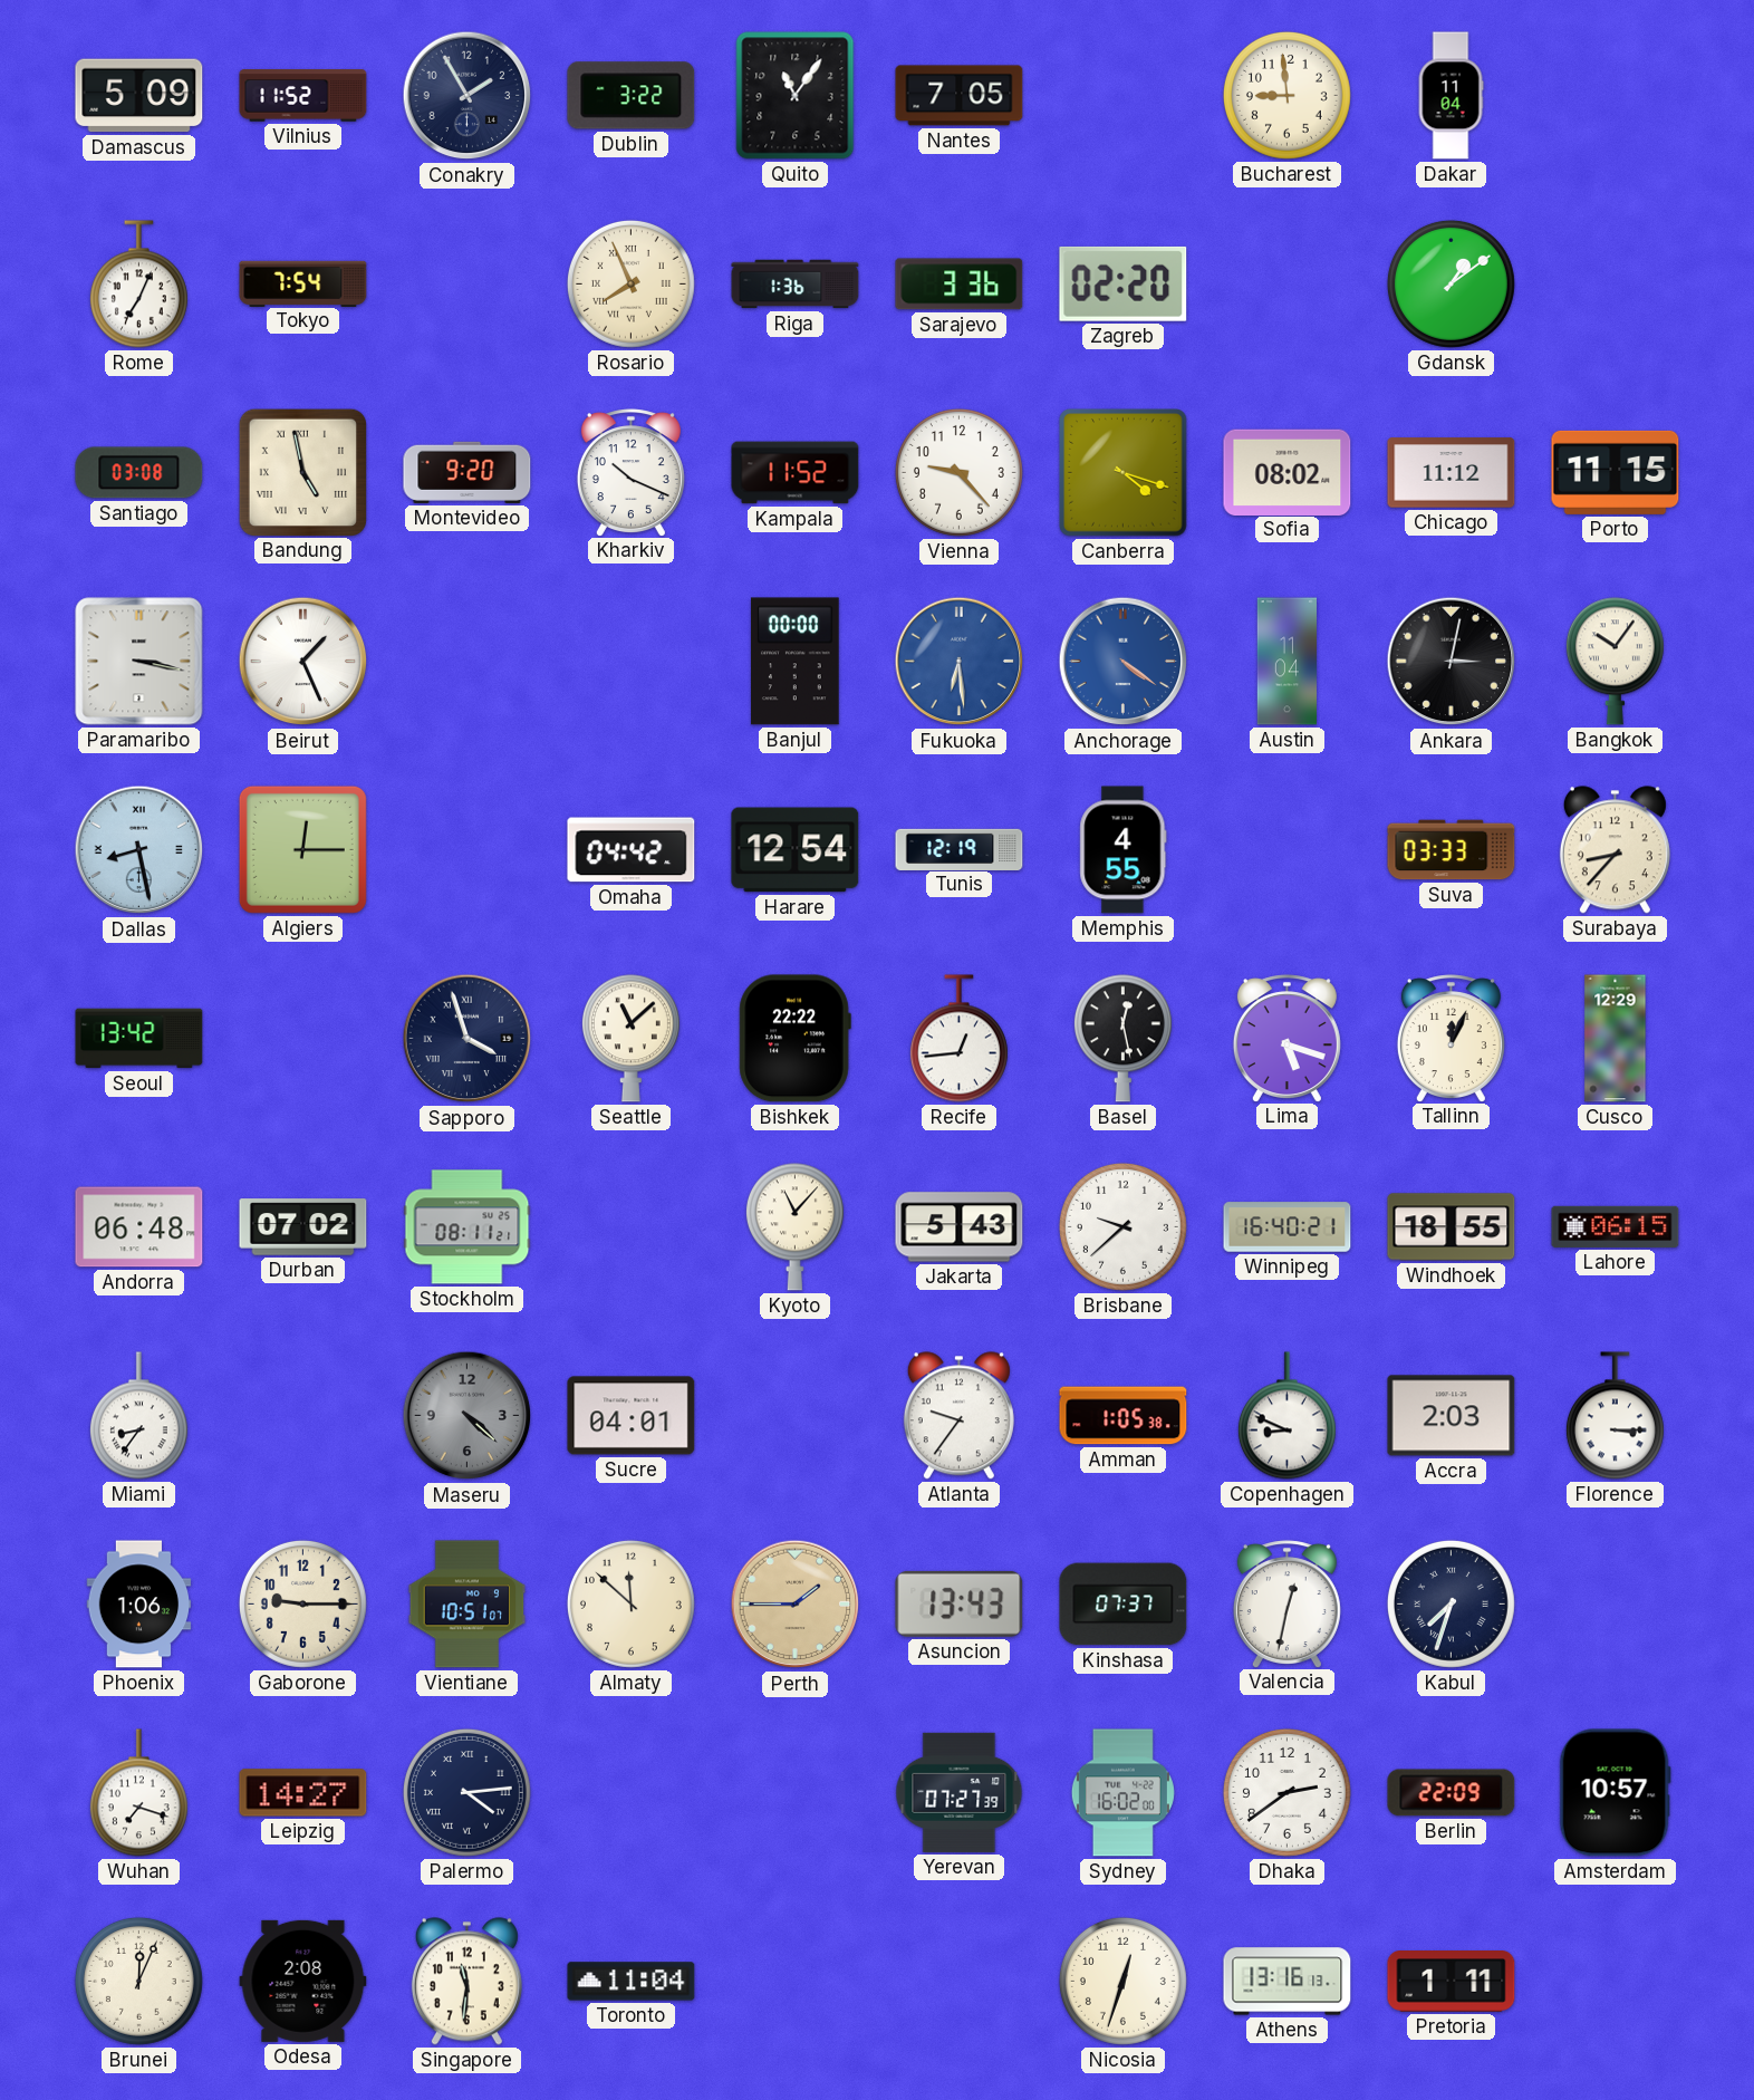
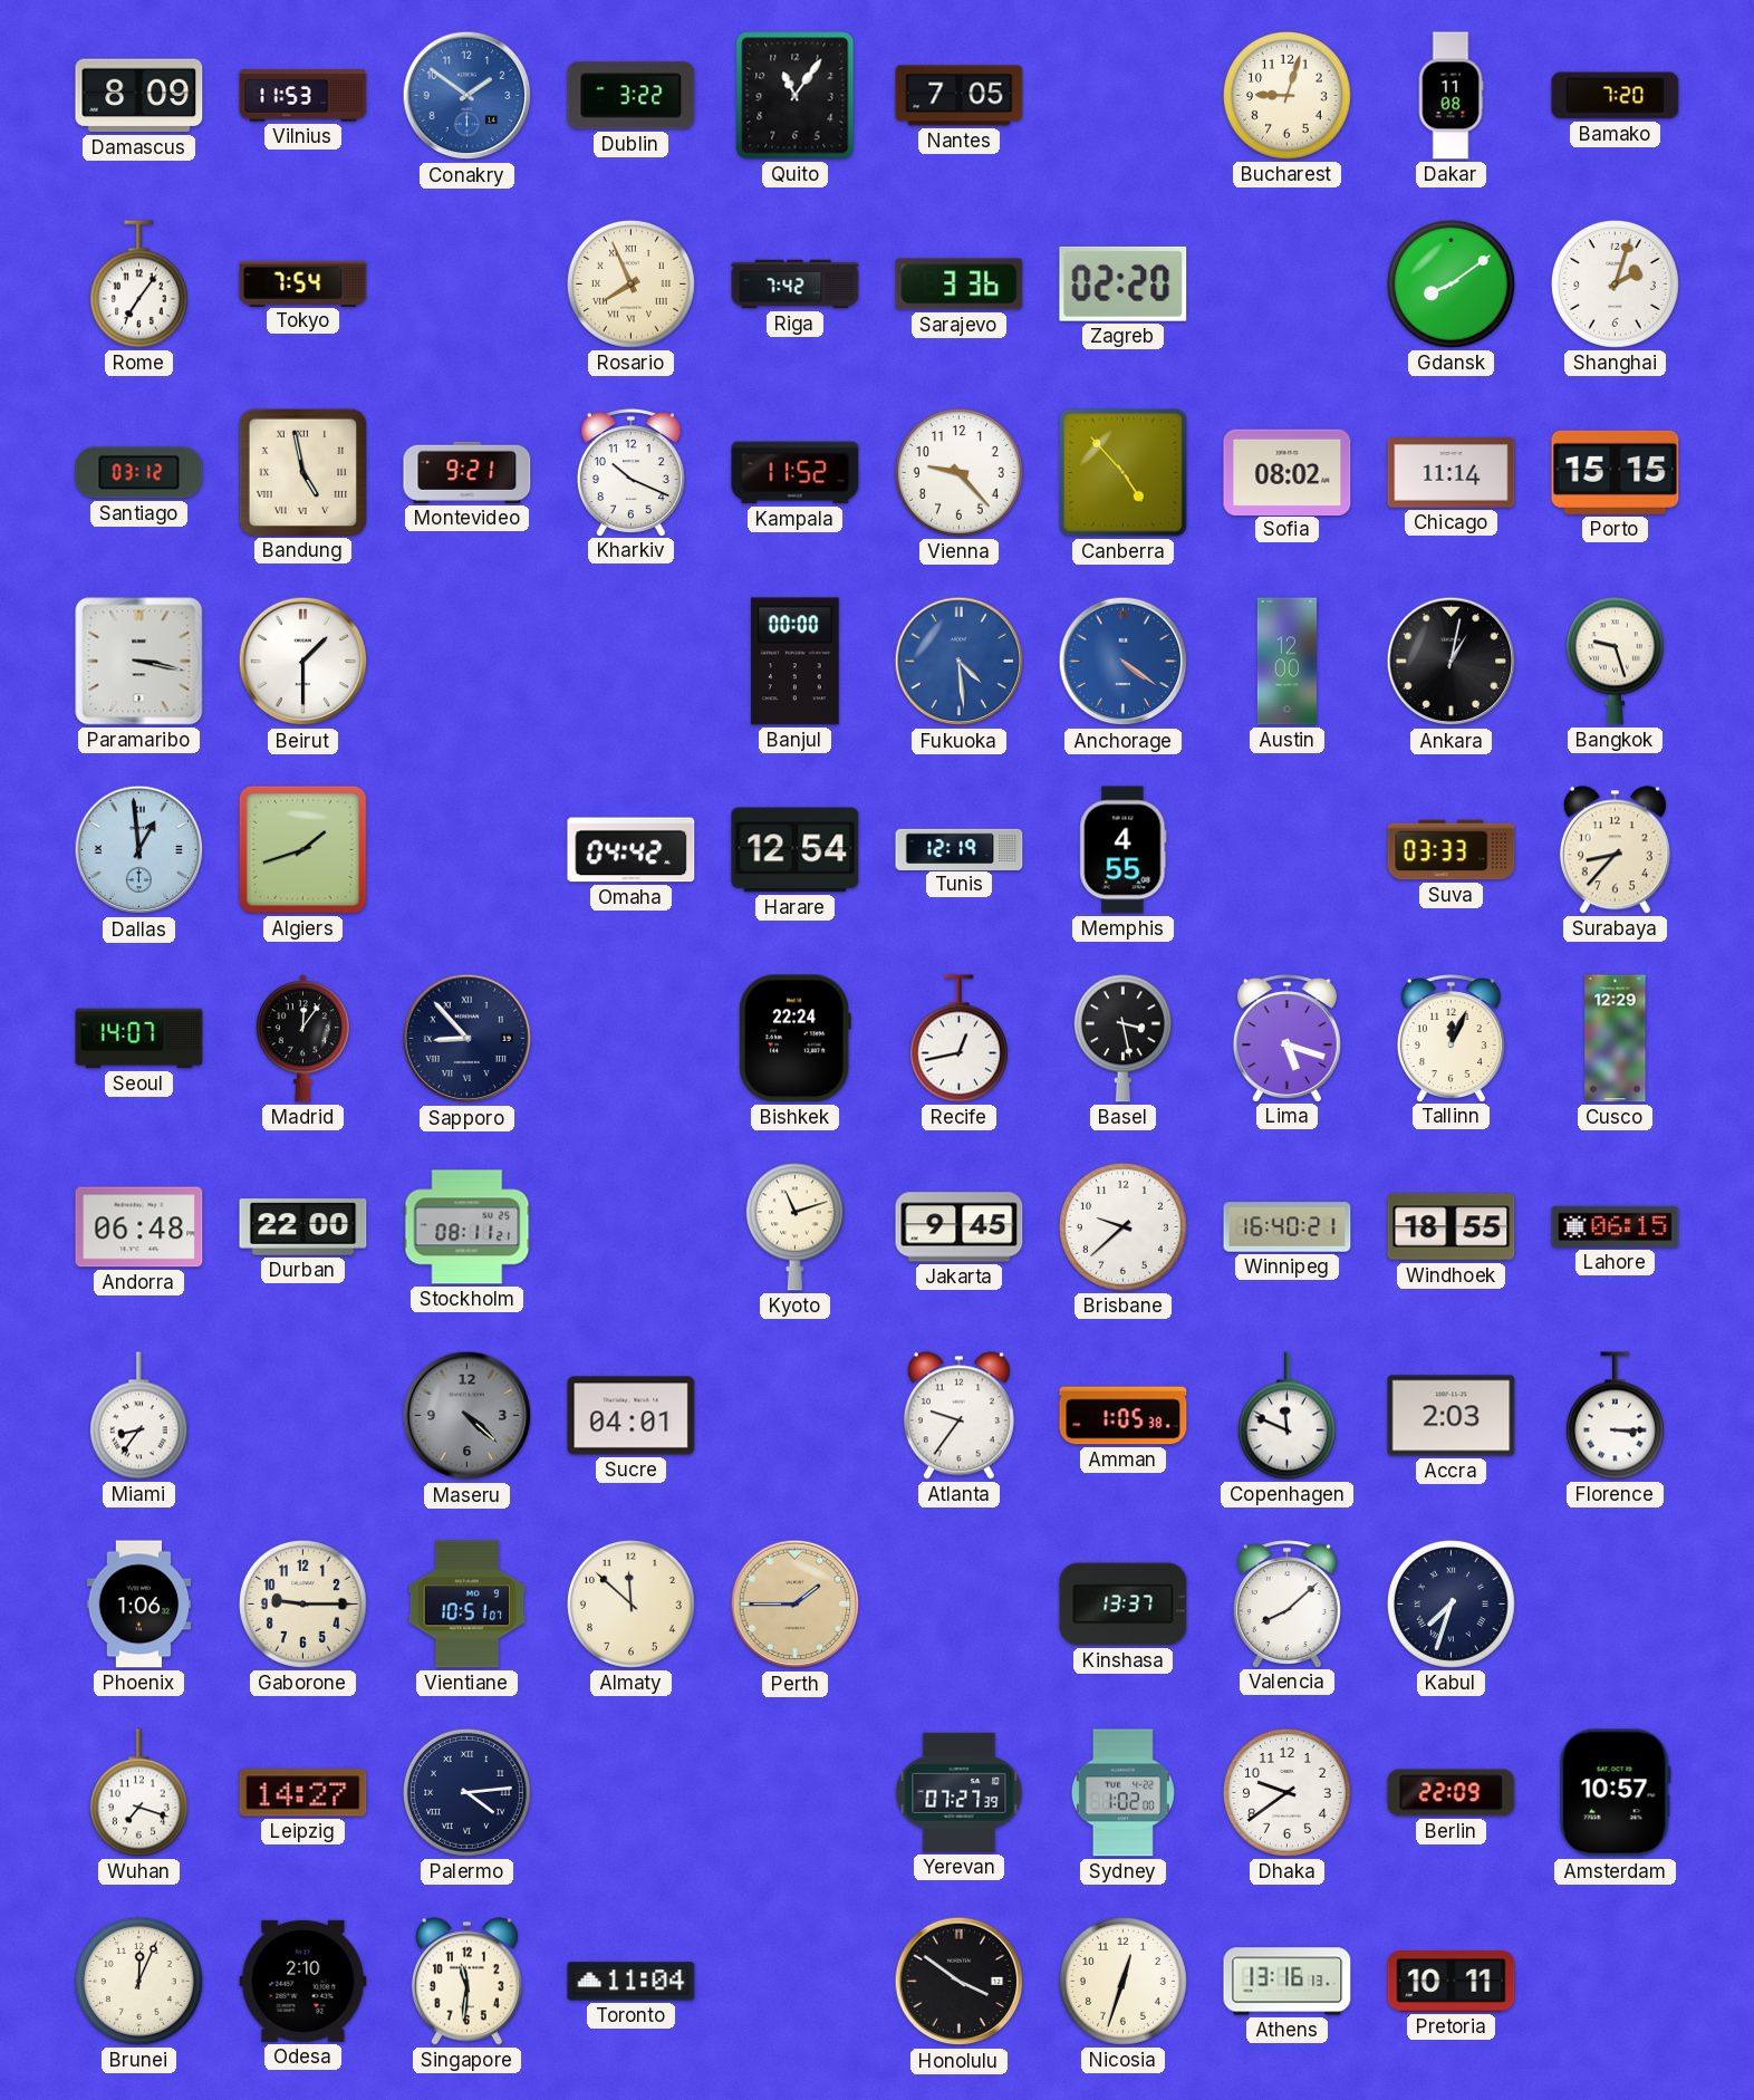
Damascus: 5:09 -> 8:09
Vilnius: 11:52 -> 11:53
Conakry: 1:55 -> 1:51
Conakry dial: navy -> blue
Bucharest: 8:59 -> 9:03
Dakar: 11:04 -> 11:08
Bamako: none -> 7:20
Rome: 7:04 -> 7:06
Riga: 1:36 -> 7:42
Gdansk: 1:09 -> 8:09
Shanghai: none -> 2:03
Santiago: 03:08 -> 03:12
Montevideo: 9:20 -> 9:21
Canberra: 4:18 -> 4:53
Chicago: 11:12 -> 11:14
Porto: 11:15 -> 15:15
Beirut: 1:26 -> 1:30
Fukuoka: 6:29 -> 4:29
Austin: 11:04 -> 12:00
Ankara: 3:02 -> 1:02
Bangkok: 10:06 -> 9:27
Dallas: 8:28 -> 12:59
Algiers: 12:15 -> 1:42
Seoul: 13:42 -> 14:07
Madrid: none -> 12:06
Sapporo: 3:57 -> 8:53
Seattle: 11:08 -> none
Bishkek: 22:22 -> 22:24
Recife: 12:44 -> 12:43
Basel: 12:28 -> 3:28
Durban: 07:02 -> 22:00
Kyoto: 11:07 -> 11:12
Jakarta: 5:43 -> 9:45
Copenhagen: 8:49 -> 11:49
Asuncion: 13:43 -> none
Kinshasa: 07:37 -> 13:37
Valencia: 12:32 -> 8:08
Sydney: 16:02 -> 1:02
Dhaka: 2:39 -> 9:39
Odesa: 2:08 -> 2:10
Honolulu: none -> 3:51
Pretoria: 1:11 -> 10:11
